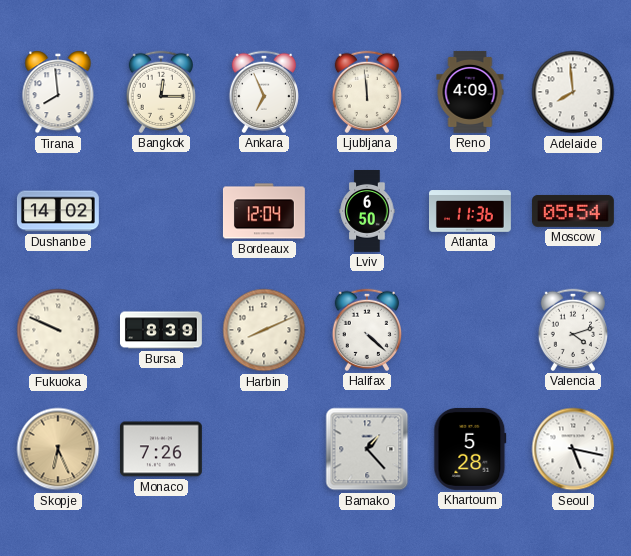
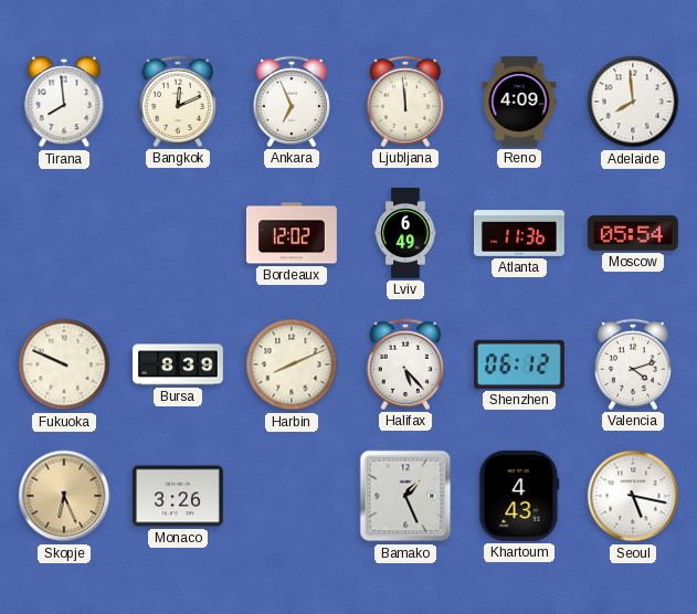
Bangkok: 12:15 -> 12:11
Dushanbe: 14:02 -> none
Bordeaux: 12:04 -> 12:02
Lviv: 6:50 -> 6:49
Halifax: 4:22 -> 5:23
Shenzhen: none -> 06:12
Monaco: 7:26 -> 3:26
Bamako: 1:23 -> 1:26
Khartoum: 5:28 -> 4:43
